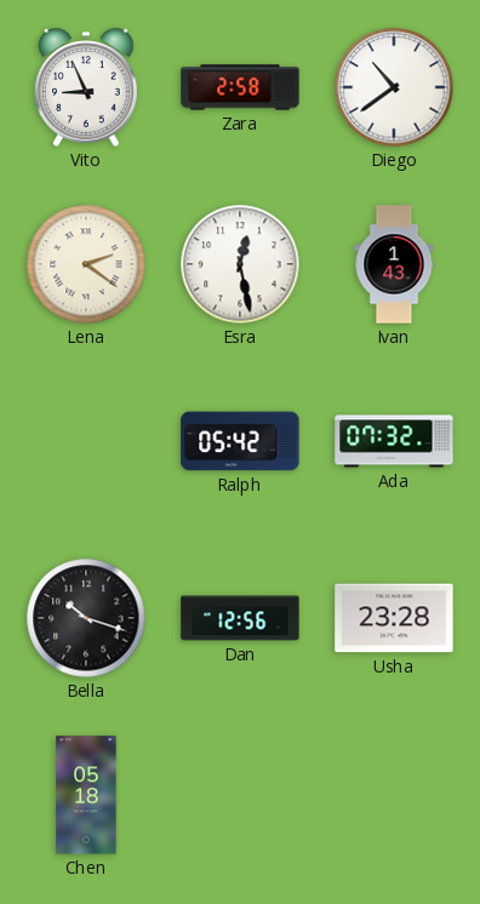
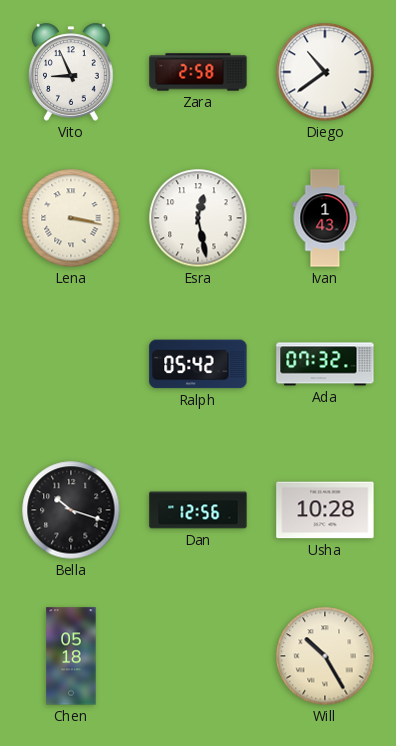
Lena: 2:21 -> 3:17
Usha: 23:28 -> 10:28
Will: none -> 10:25
